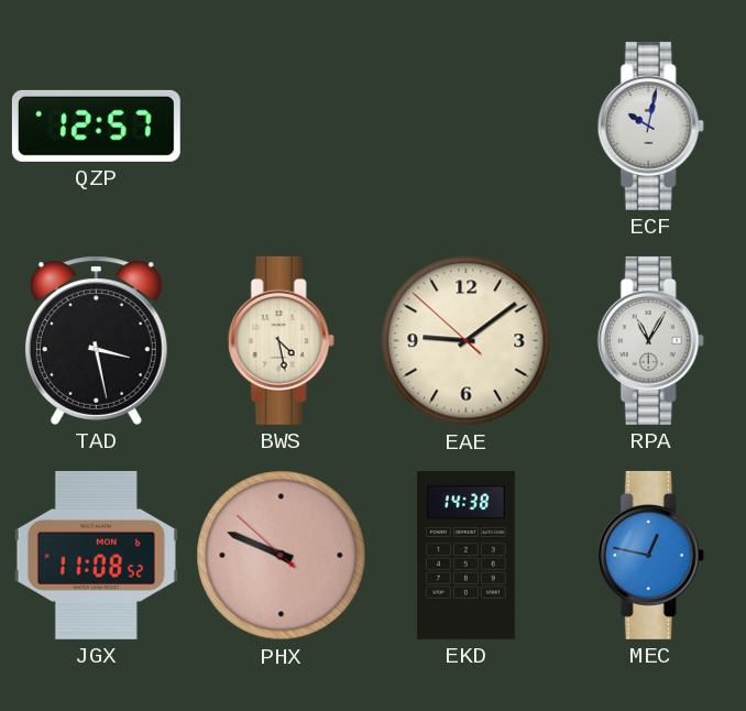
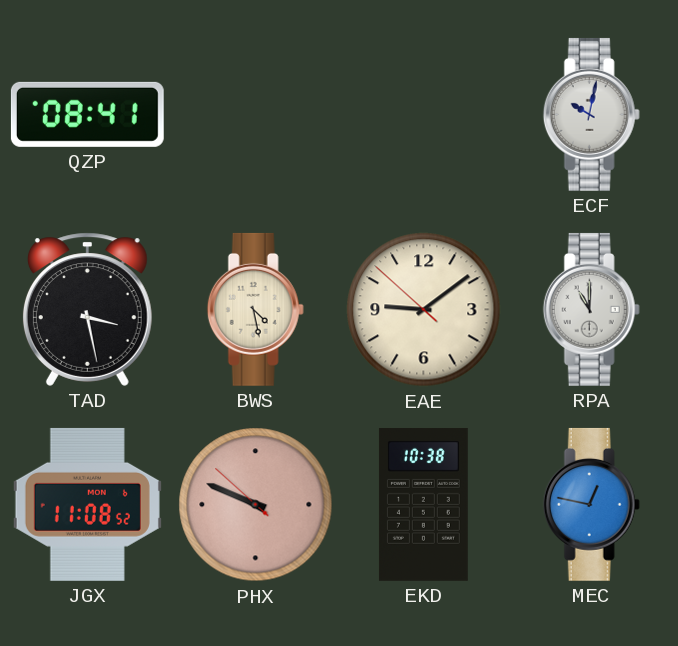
QZP: 12:57 -> 08:41
RPA: 11:05 -> 11:00
EKD: 14:38 -> 10:38
